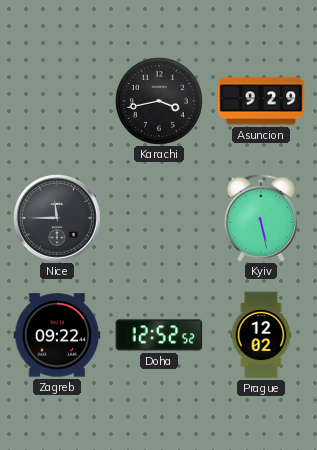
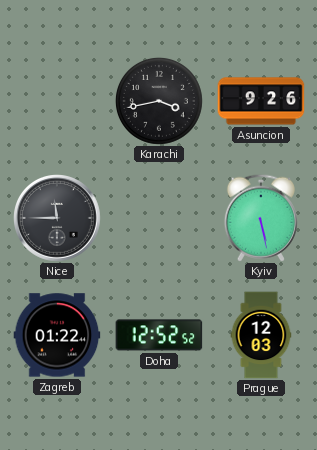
Asuncion: 9:29 -> 9:26
Zagreb: 09:22 -> 01:22
Prague: 12:02 -> 12:03
